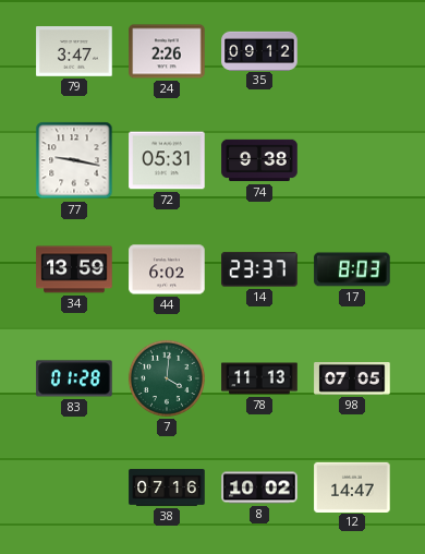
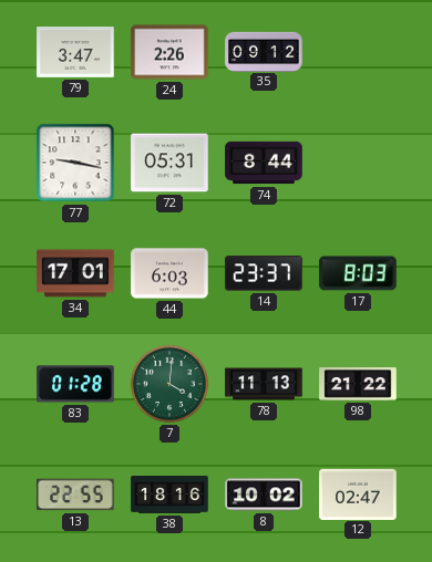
74: 9:38 -> 8:44
34: 13:59 -> 17:01
44: 6:02 -> 6:03
98: 07:05 -> 21:22
13: none -> 22:55
38: 07:16 -> 18:16
12: 14:47 -> 02:47
